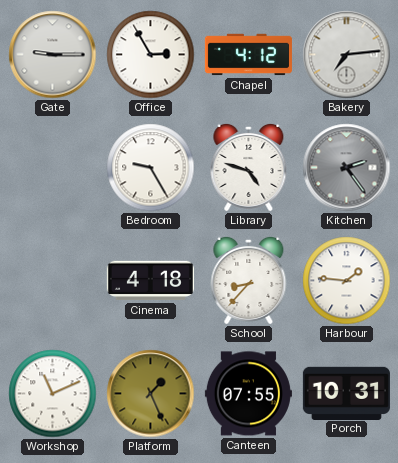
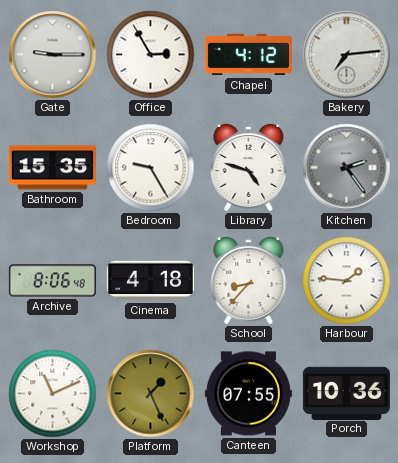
Bathroom: none -> 15:35
Archive: none -> 8:06
Porch: 10:31 -> 10:36
